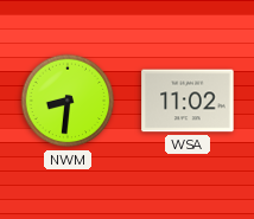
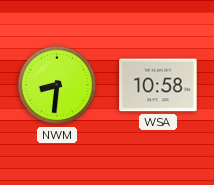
WSA: 11:02 -> 10:58
